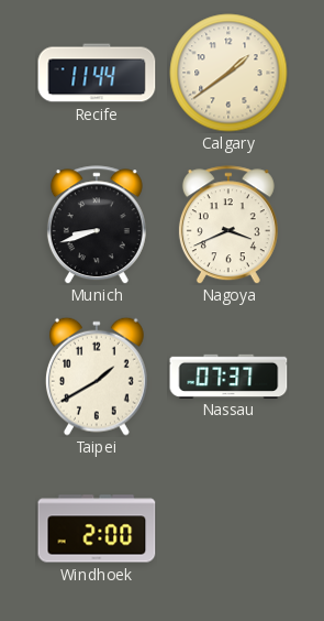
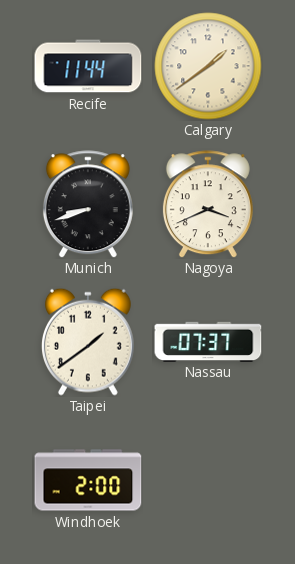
Taipei: 1:40 -> 1:39
